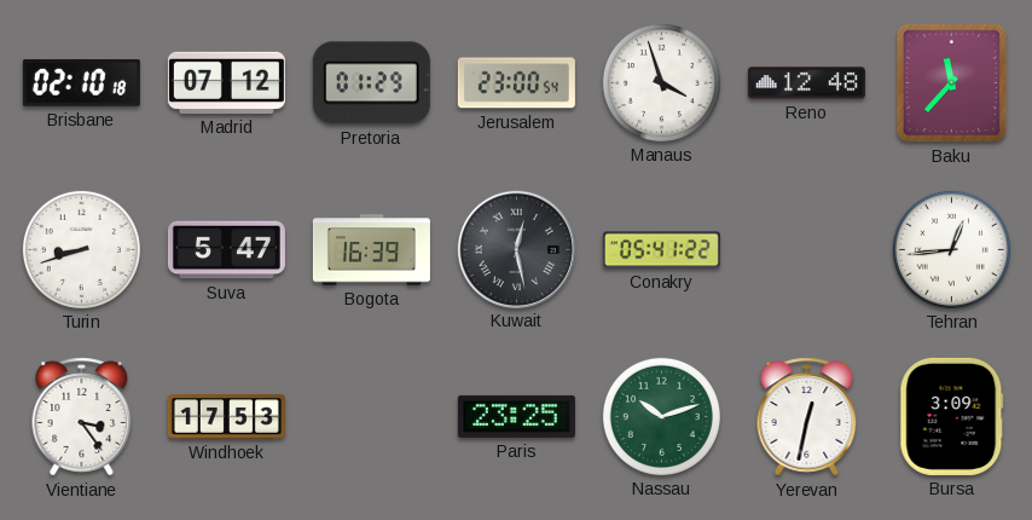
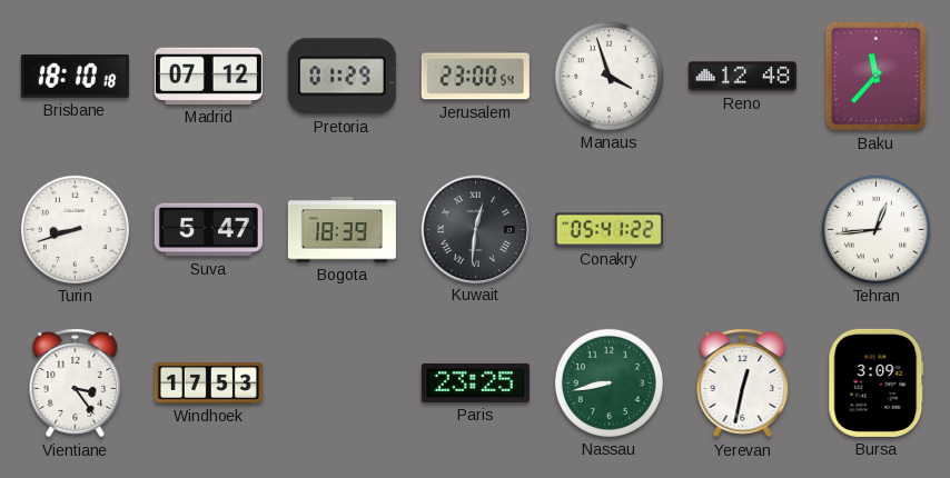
Brisbane: 02:10 -> 18:10
Bogota: 16:39 -> 18:39
Kuwait: 12:28 -> 12:31
Nassau: 10:12 -> 8:43
